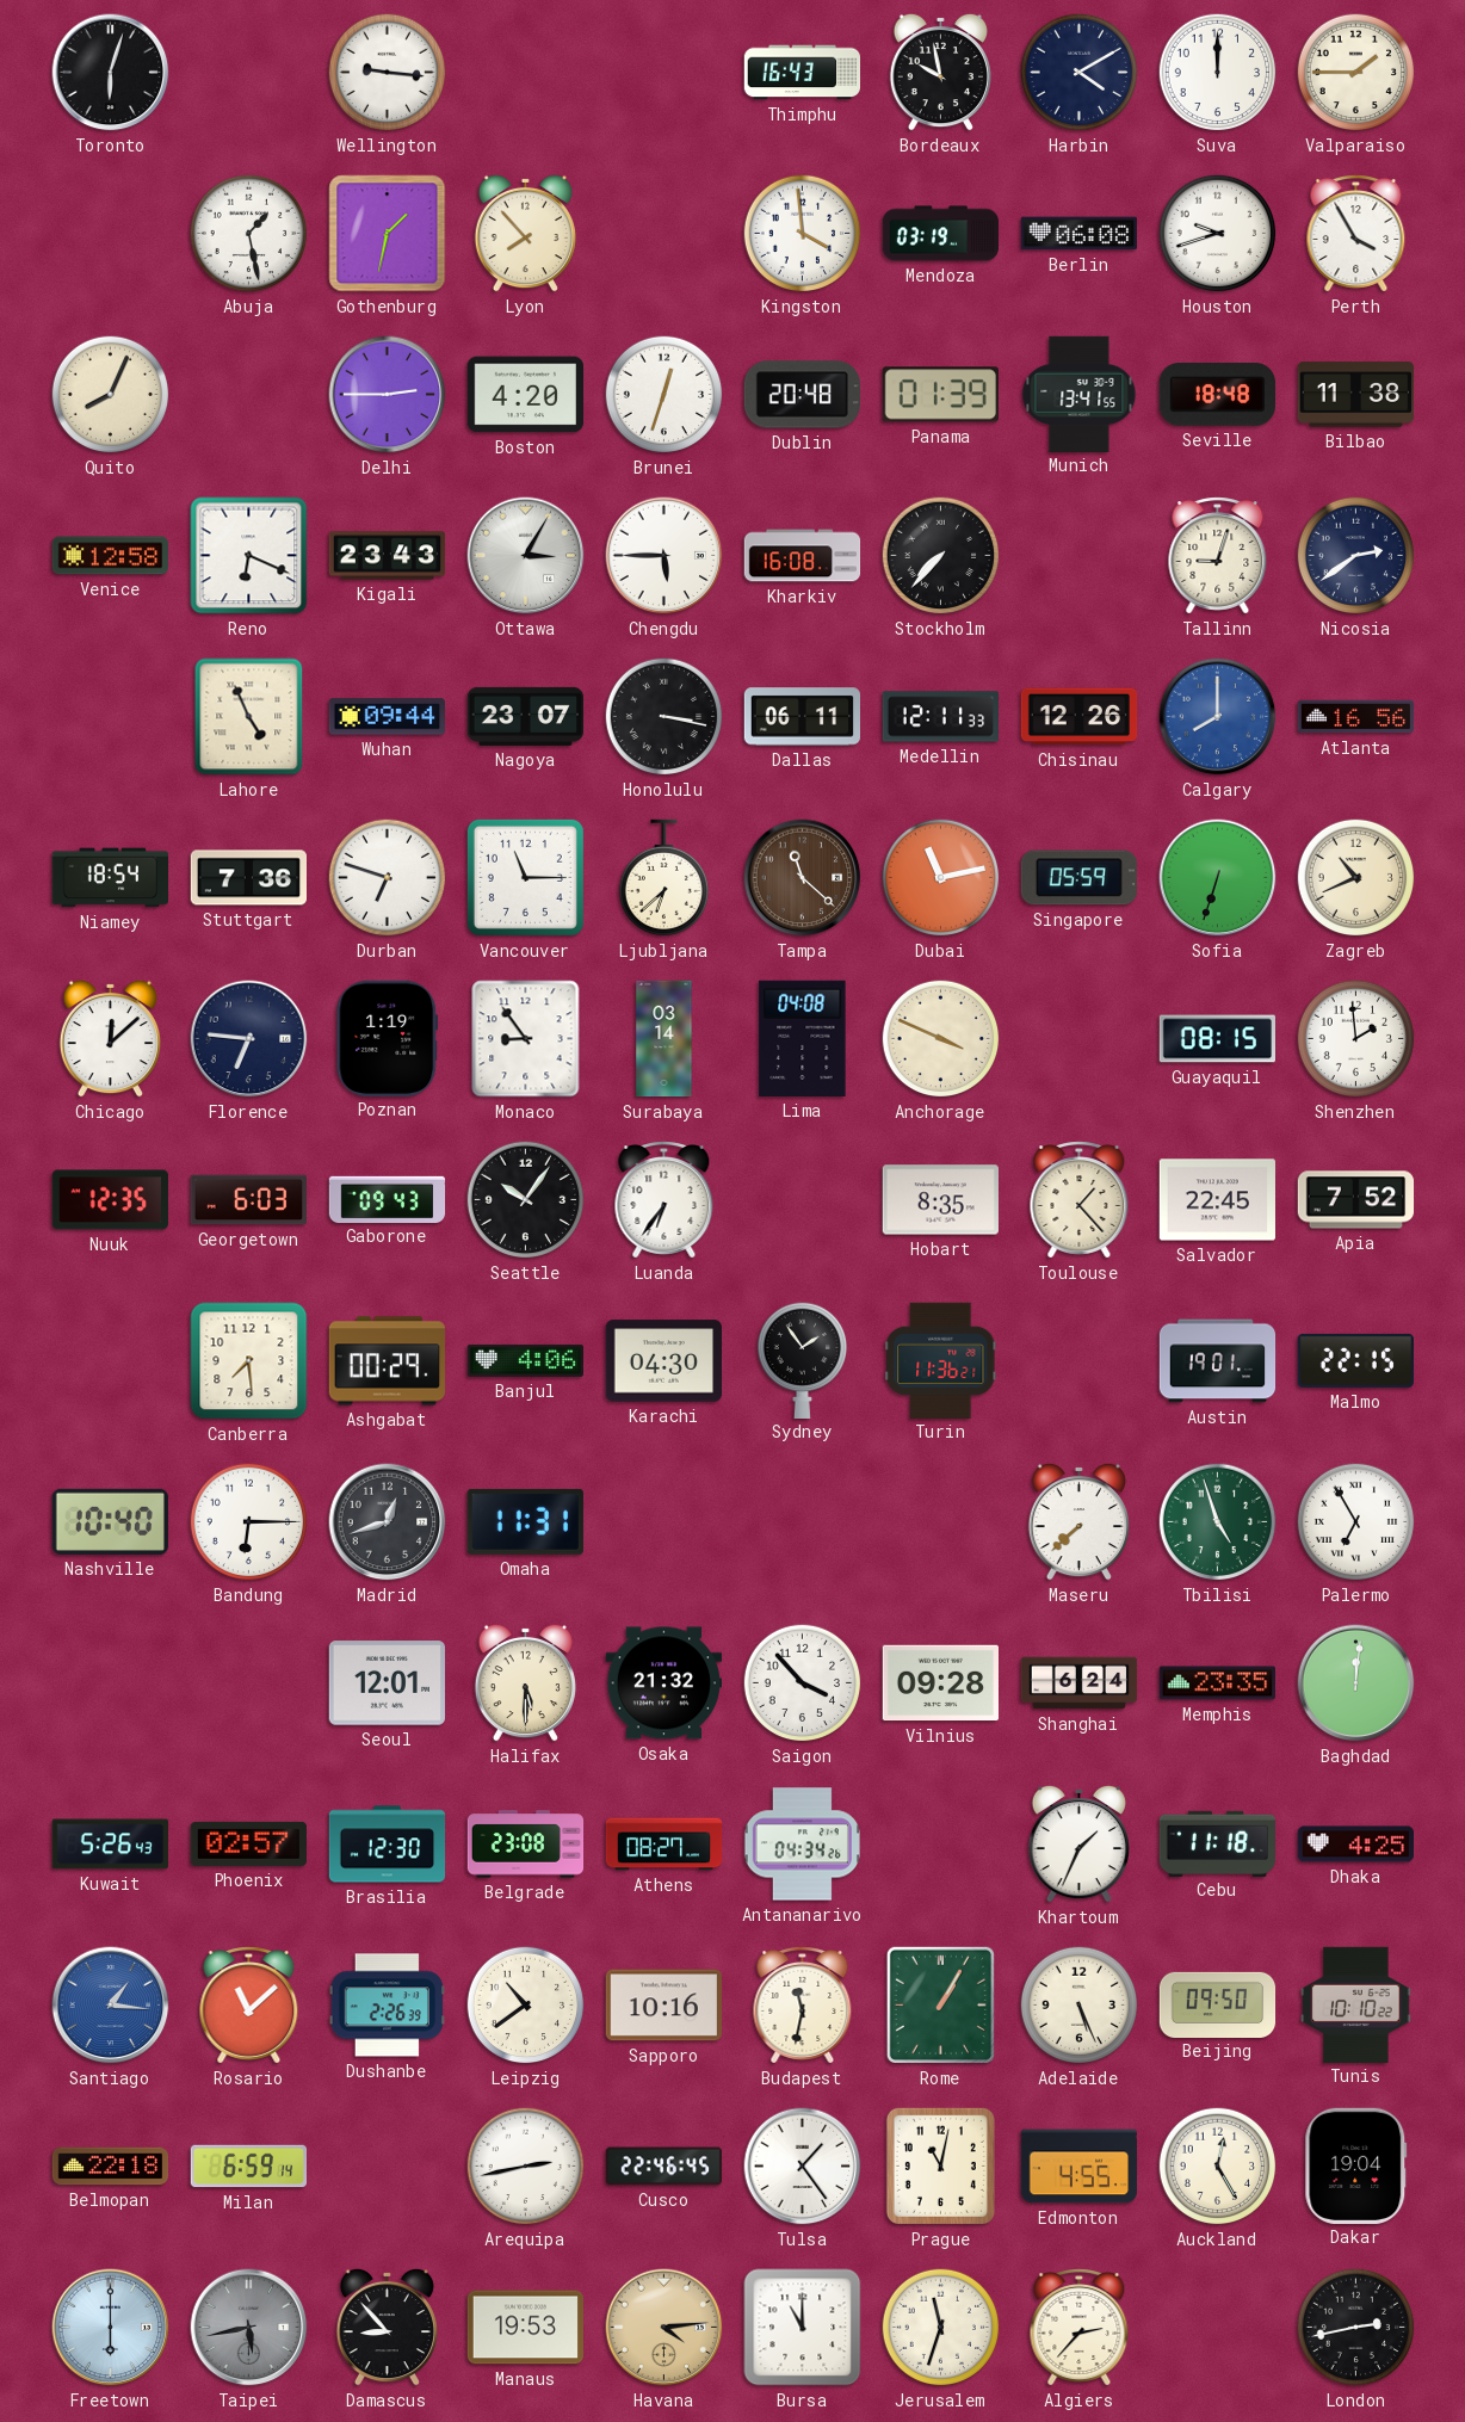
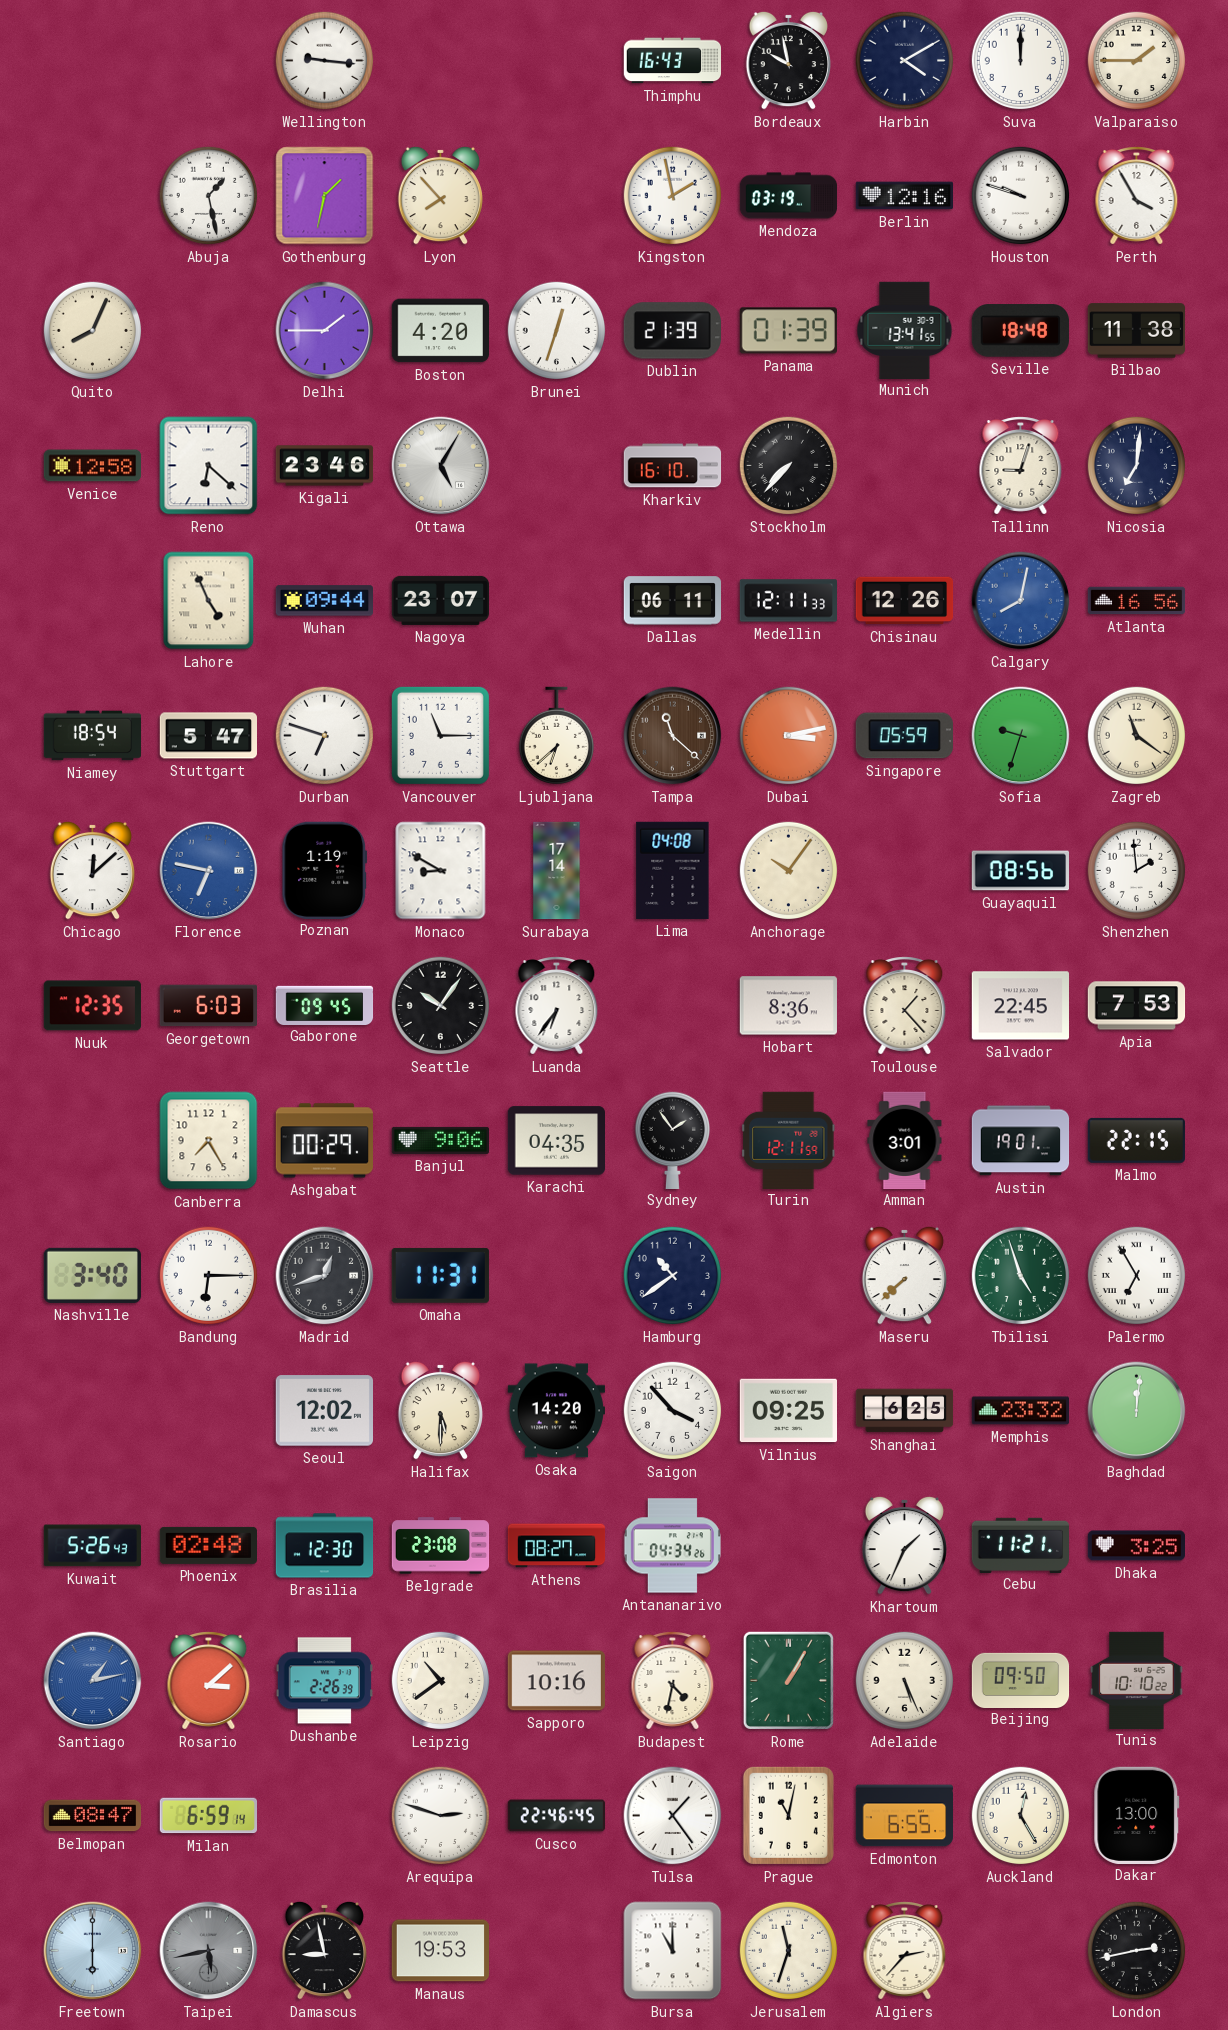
Toronto: 6:03 -> none
Kingston: 3:59 -> 1:58
Berlin: 06:08 -> 12:16
Houston: 9:42 -> 9:48
Delhi: 2:45 -> 1:45
Dublin: 20:48 -> 21:39
Reno: 6:19 -> 6:22
Kigali: 23:43 -> 23:46
Ottawa: 3:05 -> 5:05
Chengdu: 5:45 -> none
Kharkiv: 16:08 -> 16:10
Nicosia: 2:39 -> 7:01
Honolulu: 3:17 -> none
Calgary: 8:00 -> 8:02
Stuttgart: 7:36 -> 5:47
Dubai: 11:13 -> 3:13
Sofia: 6:33 -> 9:33
Zagreb: 10:41 -> 11:21
Florence: 6:46 -> 6:47
Florence dial: navy -> blue
Monaco: 8:54 -> 8:50
Surabaya: 03:14 -> 17:14
Anchorage: 3:49 -> 10:06
Guayaquil: 08:15 -> 08:56
Gaborone: 09:43 -> 09:45
Hobart: 8:35 -> 8:36
Apia: 7:52 -> 7:53
Canberra: 7:29 -> 7:25
Banjul: 4:06 -> 9:06
Karachi: 04:30 -> 04:35
Turin: 11:36 -> 12:11
Amman: none -> 3:01
Nashville: 10:40 -> 3:40
Hamburg: none -> 10:39
Seoul: 12:01 -> 12:02
Osaka: 21:32 -> 14:20
Vilnius: 09:28 -> 09:25
Shanghai: 6:24 -> 6:25
Memphis: 23:35 -> 23:32
Phoenix: 02:57 -> 02:48
Cebu: 11:18 -> 11:21
Dhaka: 4:25 -> 3:25
Santiago: 1:16 -> 1:13
Rosario: 11:08 -> 3:08
Budapest: 11:32 -> 4:32
Belmopan: 22:18 -> 08:47
Arequipa: 2:43 -> 2:48
Edmonton: 4:55 -> 6:55
Dakar: 19:04 -> 13:00
Damascus: 8:53 -> 8:58
Havana: 4:14 -> none
